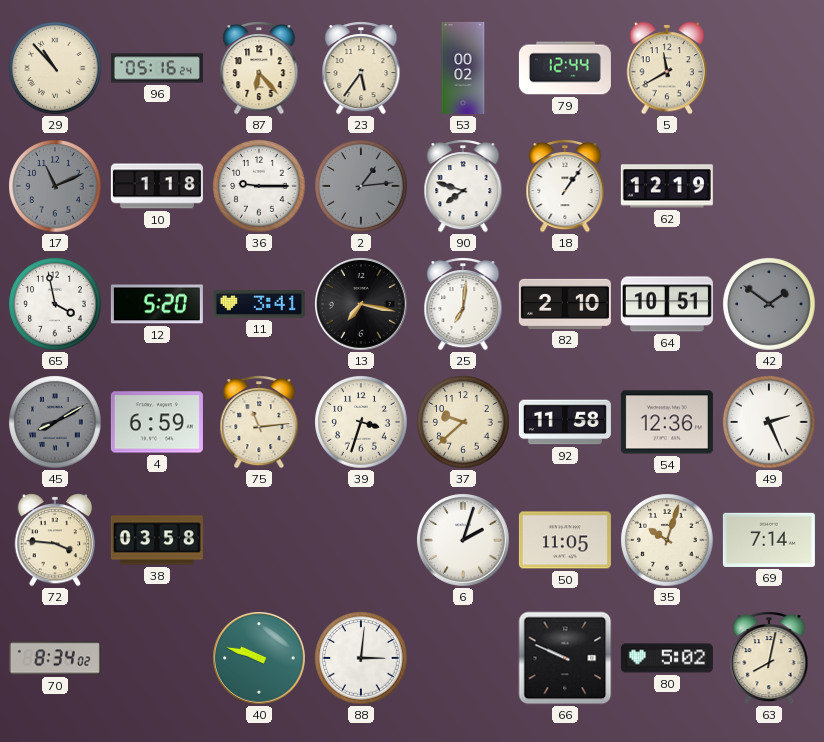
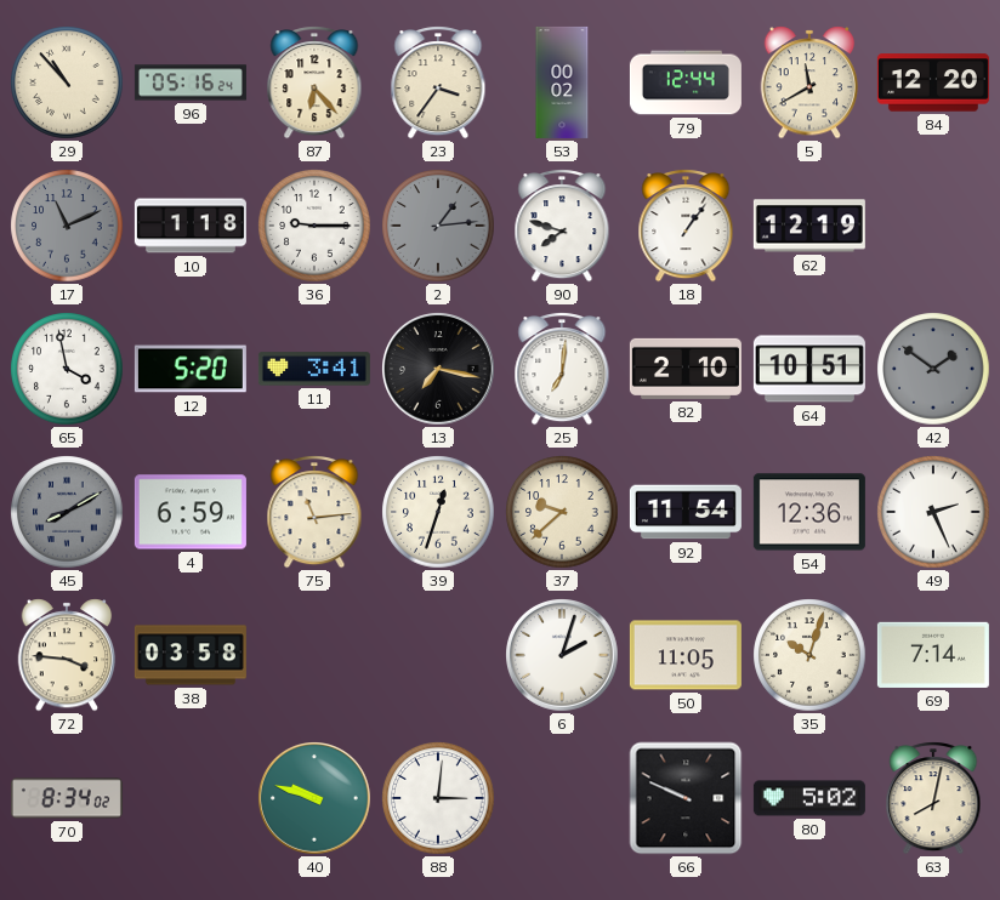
23: 5:36 -> 3:36
84: none -> 12:20
39: 3:33 -> 12:33
92: 11:58 -> 11:54
